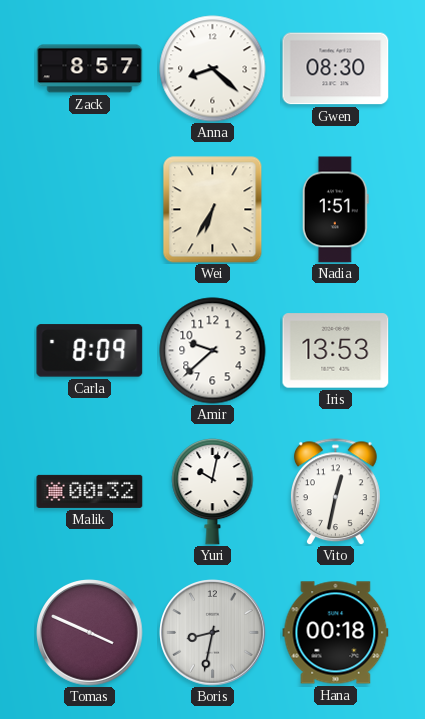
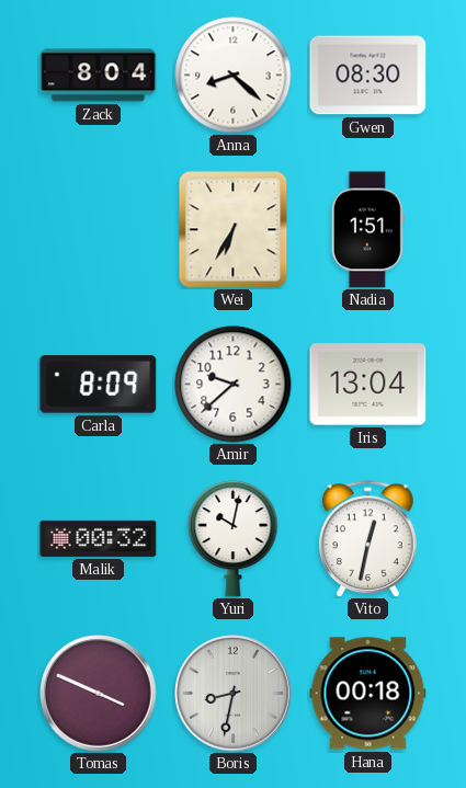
Zack: 8:57 -> 8:04
Iris: 13:53 -> 13:04
